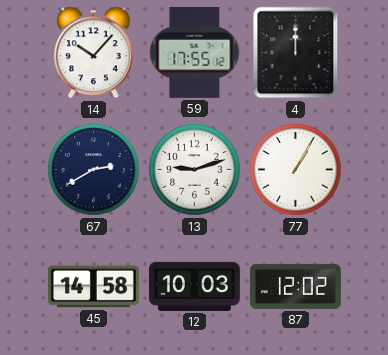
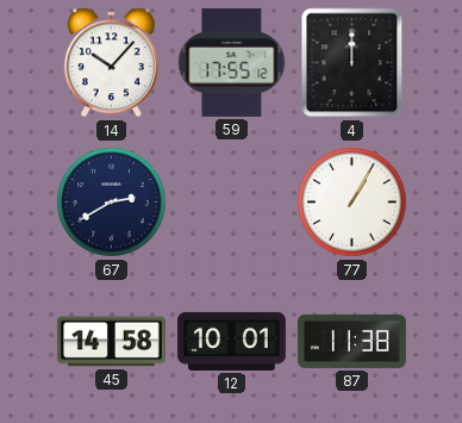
13: 9:12 -> none
12: 10:03 -> 10:01
87: 12:02 -> 11:38
